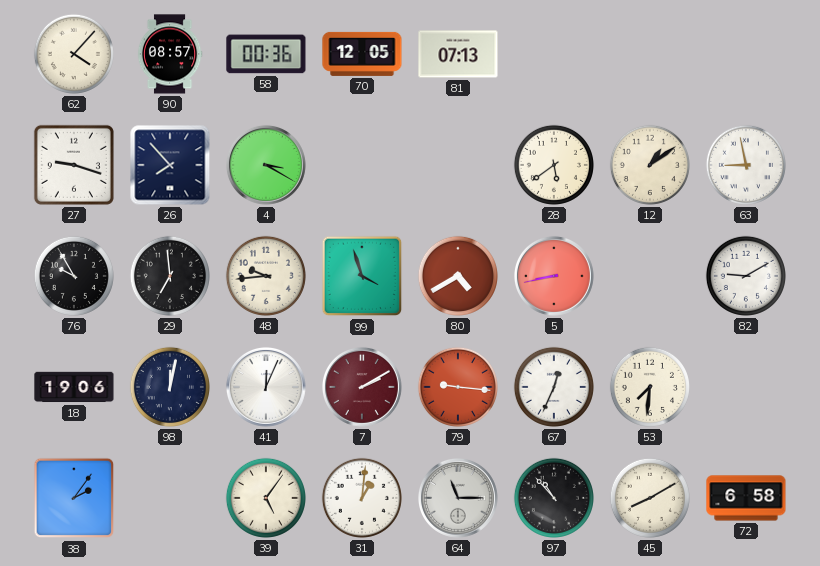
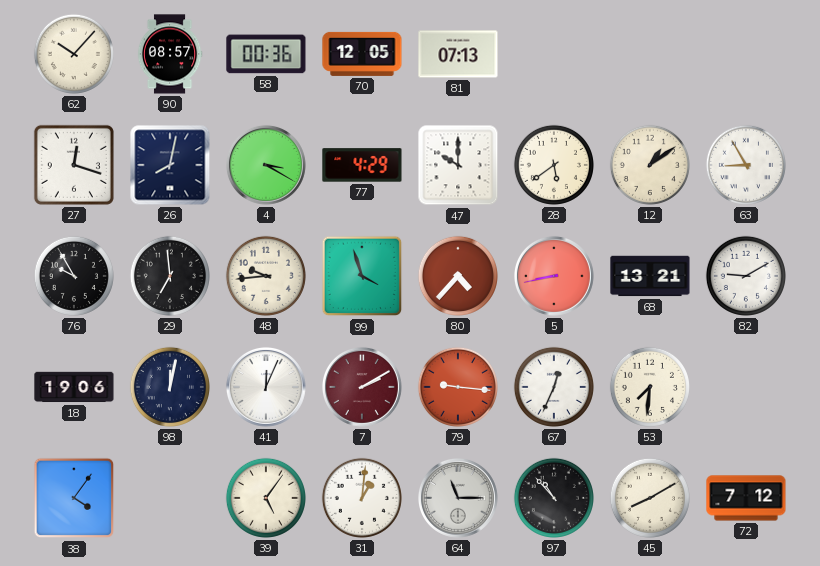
62: 4:07 -> 10:07
27: 9:18 -> 12:18
26: 7:53 -> 8:02
77: none -> 4:29
47: none -> 10:00
63: 8:58 -> 8:55
80: 4:40 -> 4:37
68: none -> 13:21
38: 2:06 -> 4:06
72: 6:58 -> 7:12
